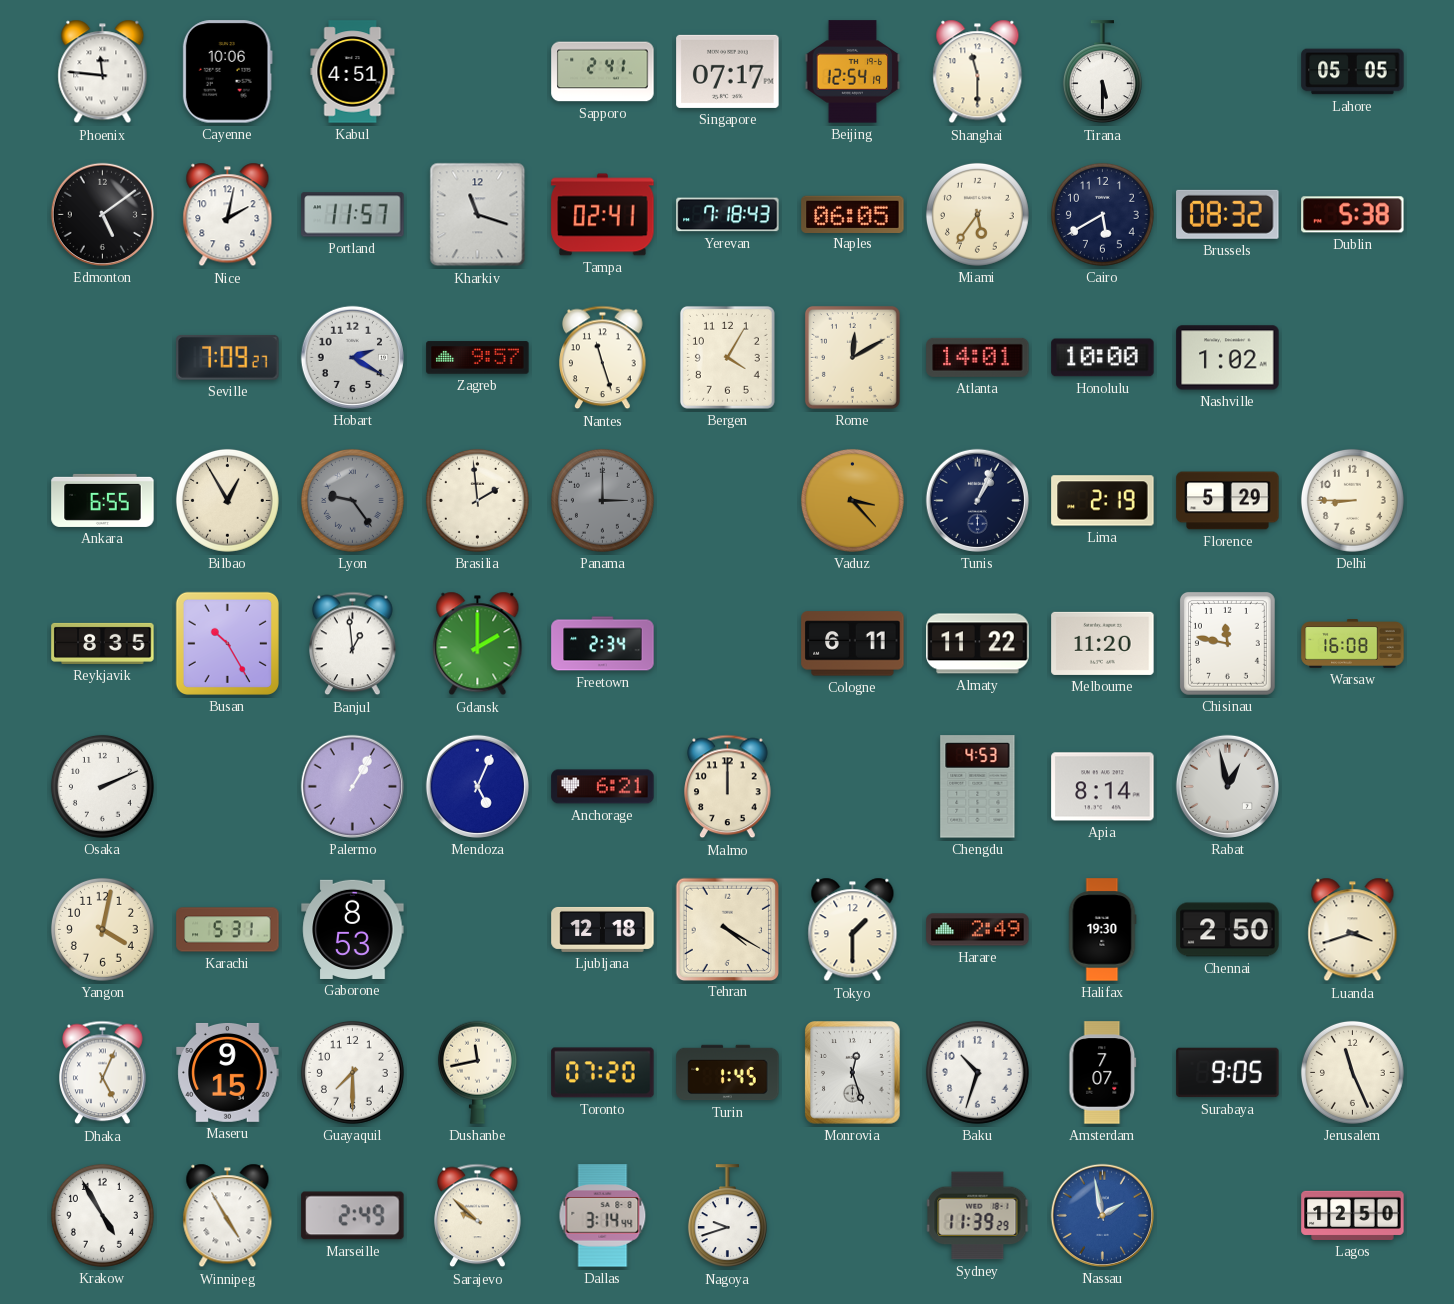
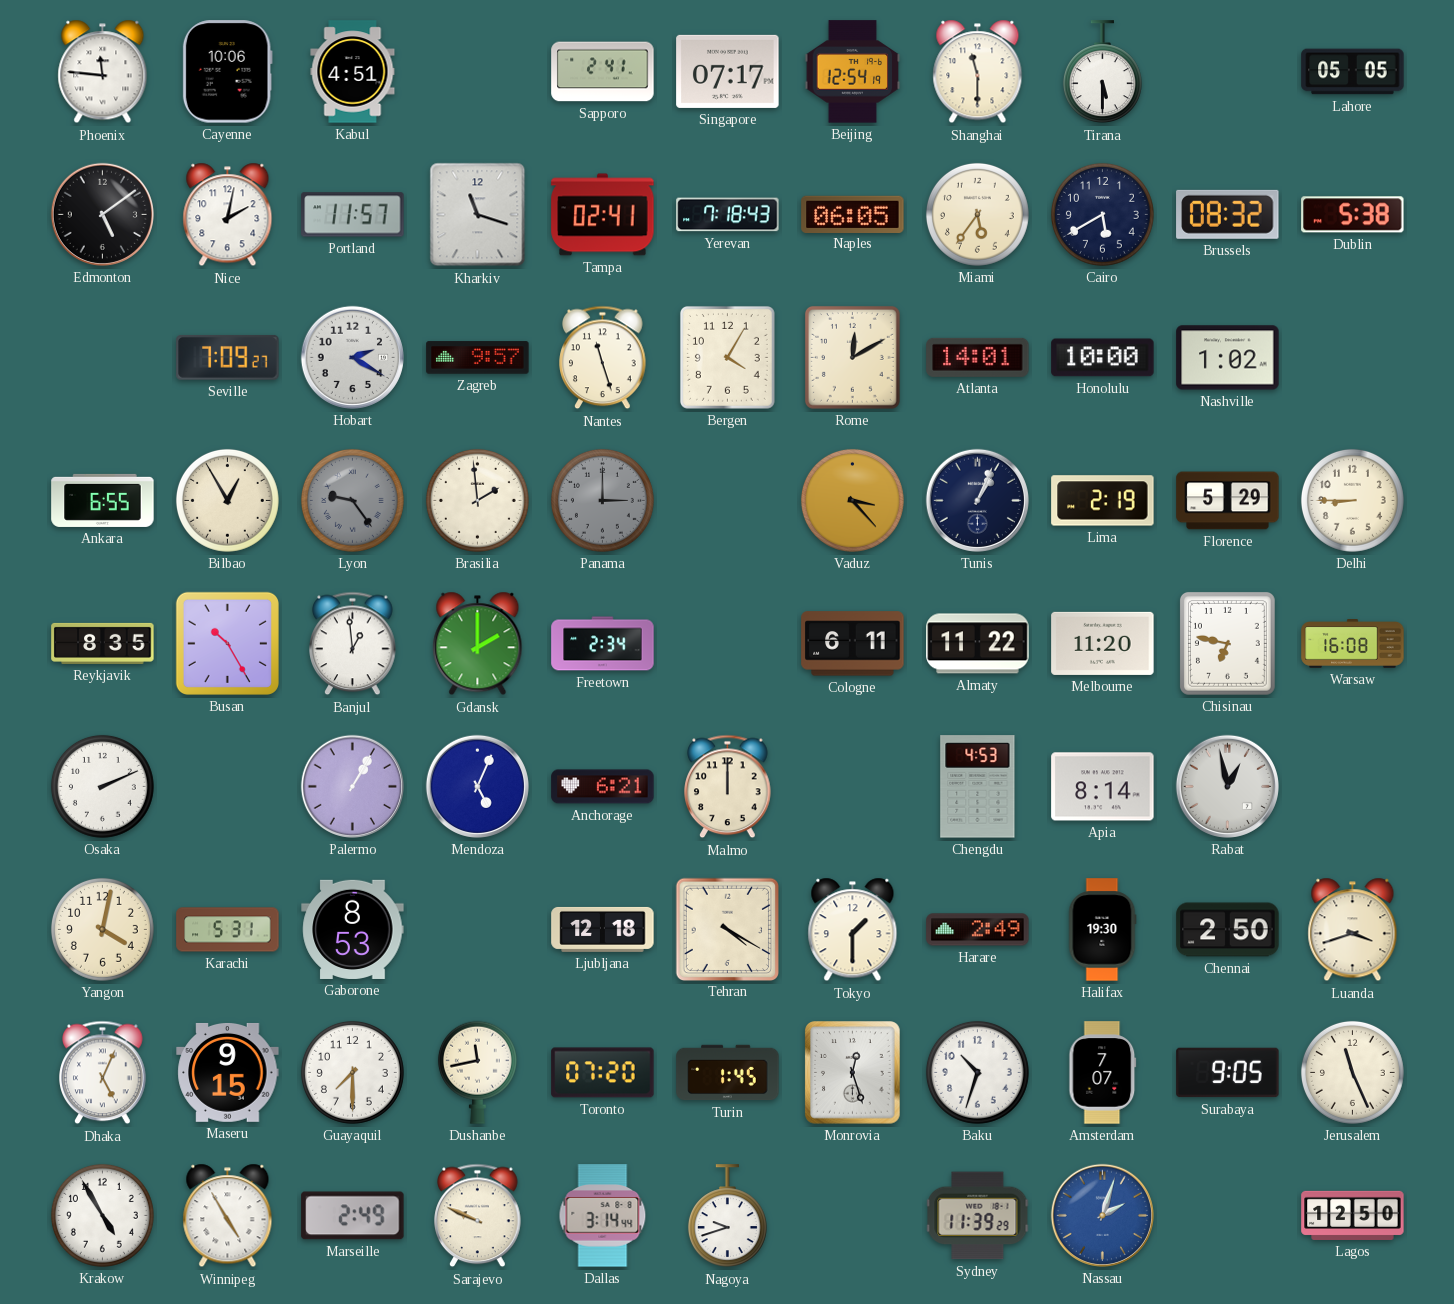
Chisinau: 11:47 -> 6:47
Sarajevo: 9:52 -> 9:49
Nassau: 1:58 -> 2:03
